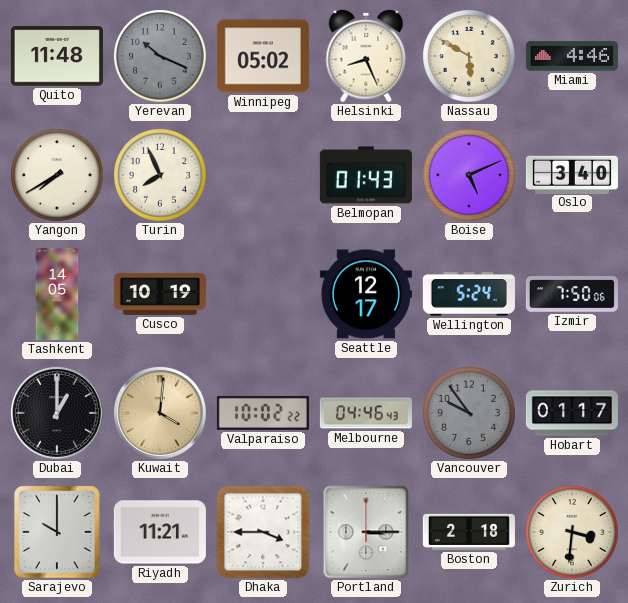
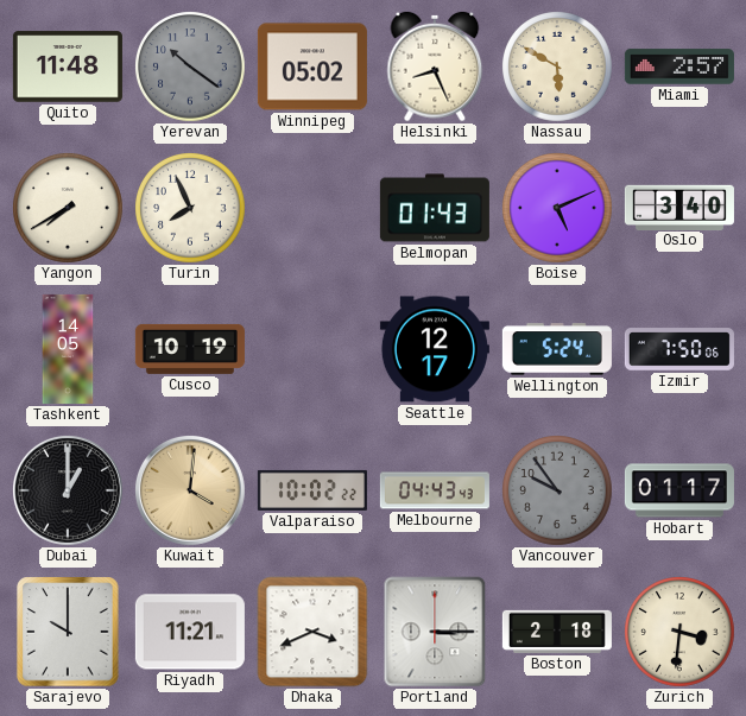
Yerevan: 10:19 -> 10:21
Miami: 4:46 -> 2:57
Melbourne: 04:46 -> 04:43
Dhaka: 3:45 -> 3:41
